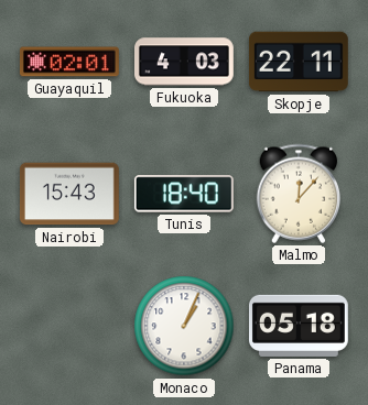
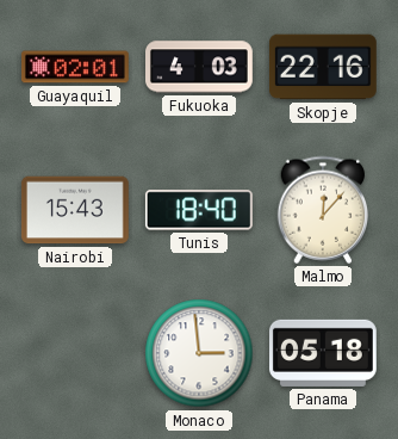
Skopje: 22:11 -> 22:16
Monaco: 1:04 -> 2:59
